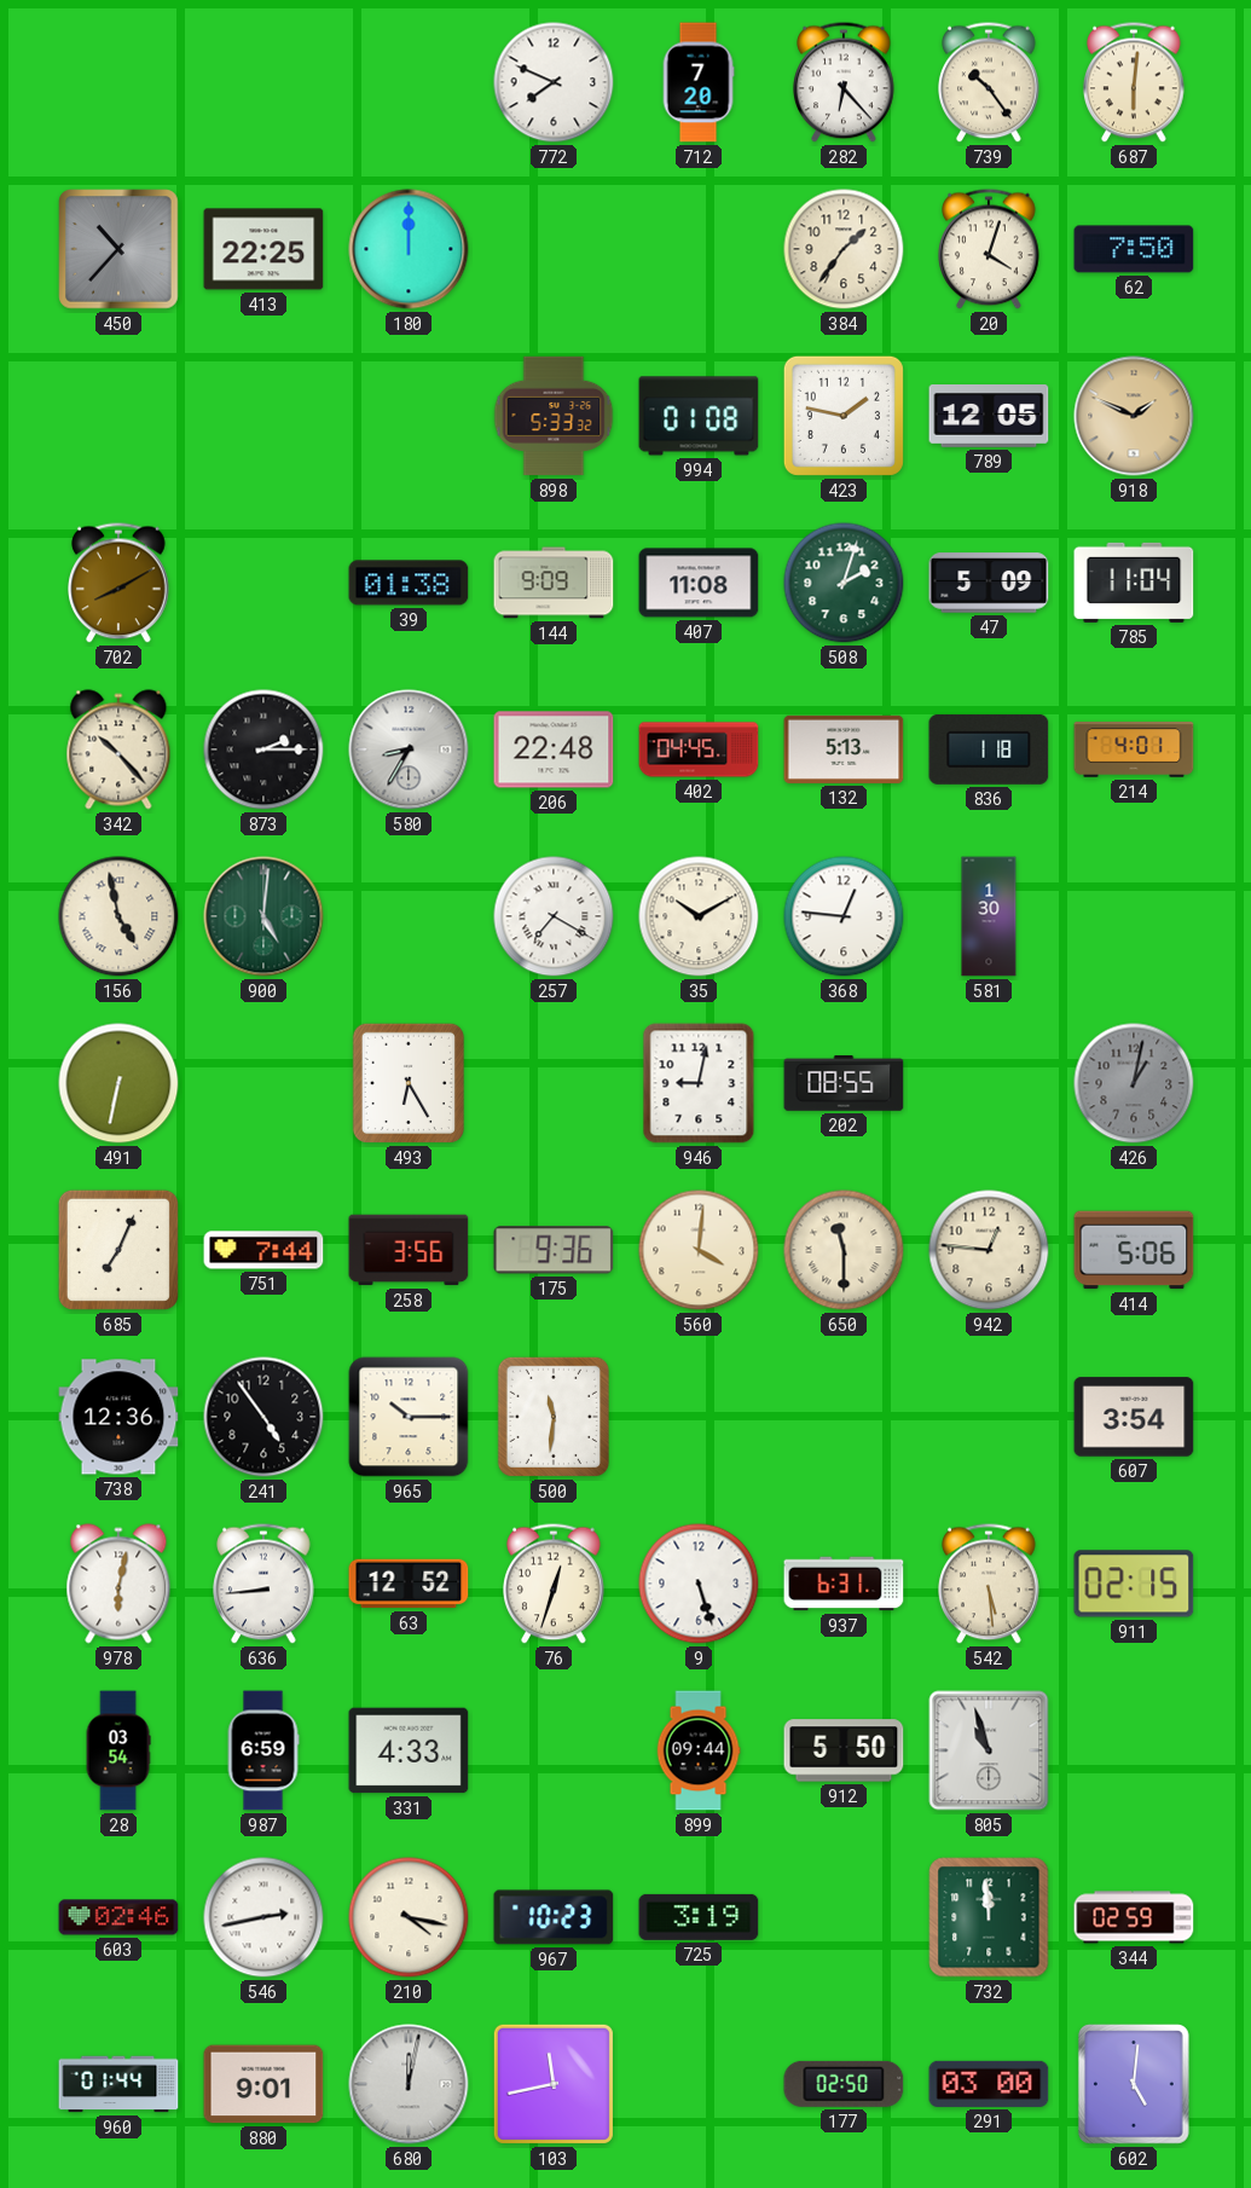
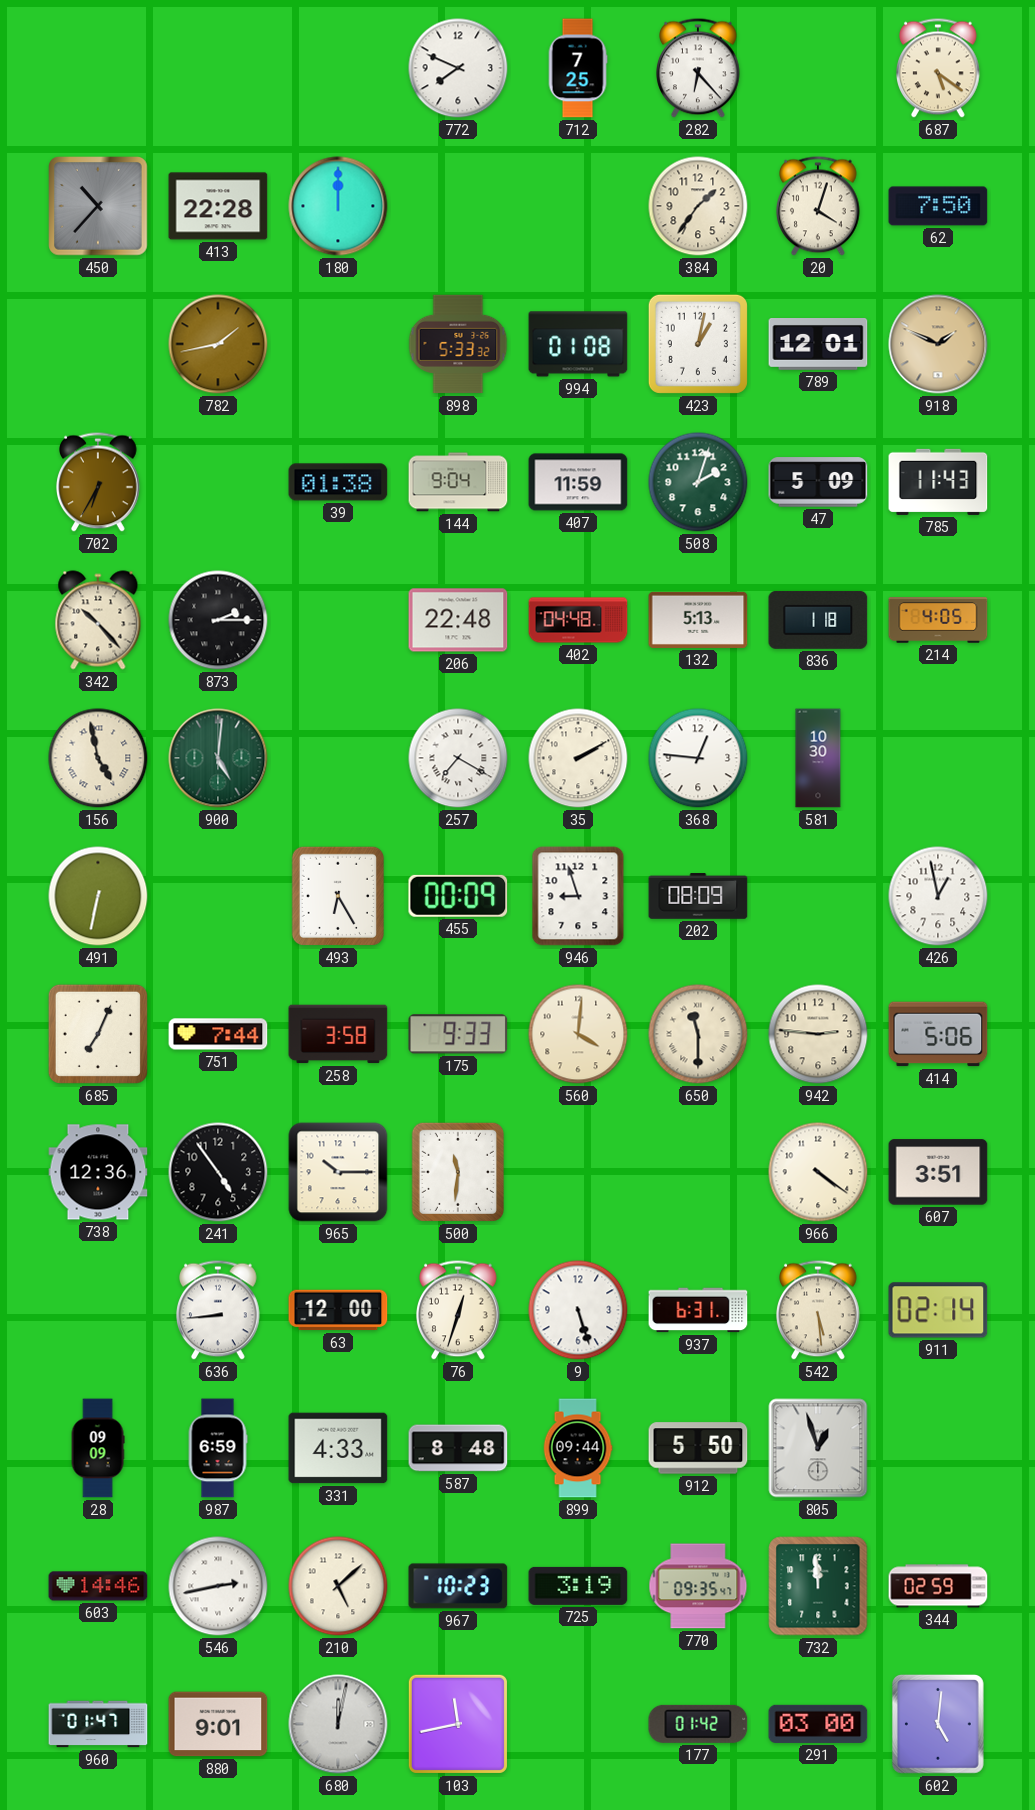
712: 7:20 -> 7:25
739: 10:24 -> none
687: 6:01 -> 5:21
413: 22:25 -> 22:28
782: none -> 1:43
423: 1:47 -> 1:02
789: 12:05 -> 12:01
702: 8:10 -> 6:35
144: 9:09 -> 9:04
407: 11:08 -> 11:59
785: 11:04 -> 11:43
580: 8:35 -> none
402: 04:45 -> 04:48
214: 4:01 -> 4:05
35: 10:10 -> 2:10
581: 1:30 -> 10:30
455: none -> 00:09
946: 9:02 -> 8:57
202: 08:55 -> 08:09
426: 1:02 -> 12:58
426 dial: grey -> white
258: 3:56 -> 3:58
175: 9:36 -> 9:33
942: 12:46 -> 2:46
966: none -> 4:21
607: 3:54 -> 3:51
978: 6:02 -> none
63: 12:52 -> 12:00
911: 02:15 -> 02:14
28: 03:54 -> 09:09
587: none -> 8:48
805: 10:57 -> 12:57
603: 02:46 -> 14:46
210: 4:17 -> 5:08
770: none -> 09:35
960: 01:44 -> 01:47
177: 02:50 -> 01:42
